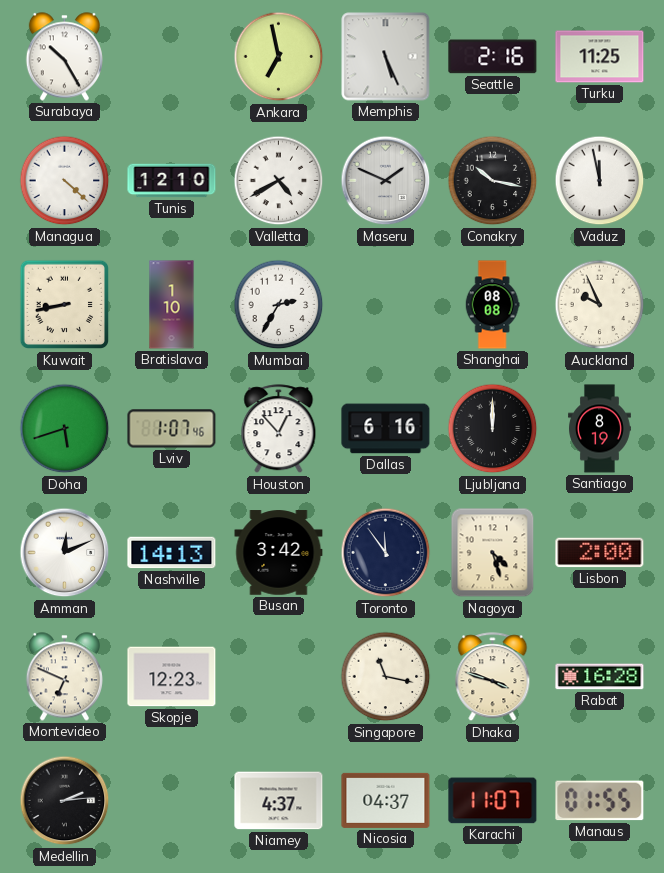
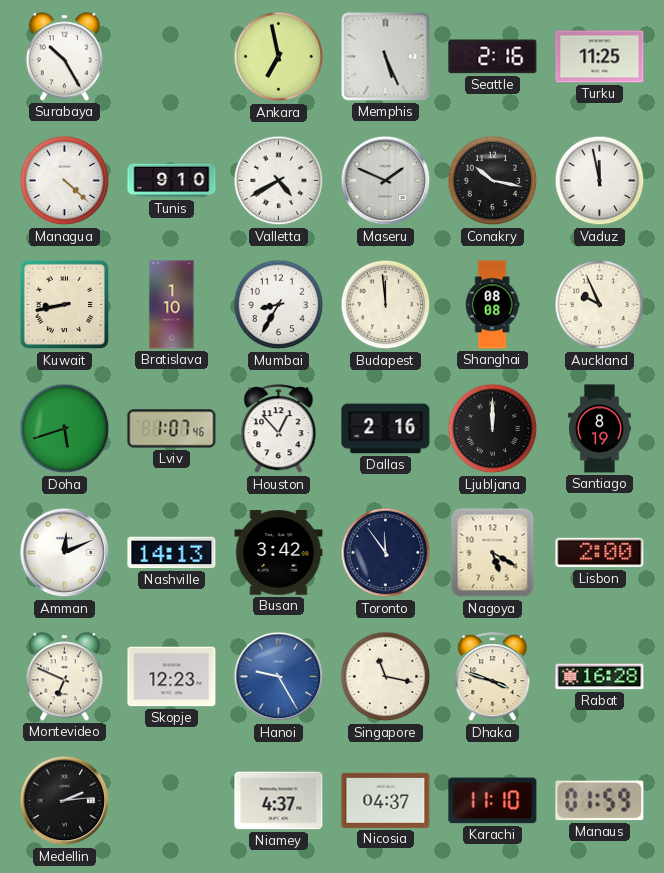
Tunis: 12:10 -> 9:10
Mumbai: 2:35 -> 8:35
Budapest: none -> 11:59
Dallas: 6:16 -> 2:16
Nagoya: 4:27 -> 5:20
Hanoi: none -> 9:25
Karachi: 11:07 -> 11:10
Manaus: 01:55 -> 01:59
